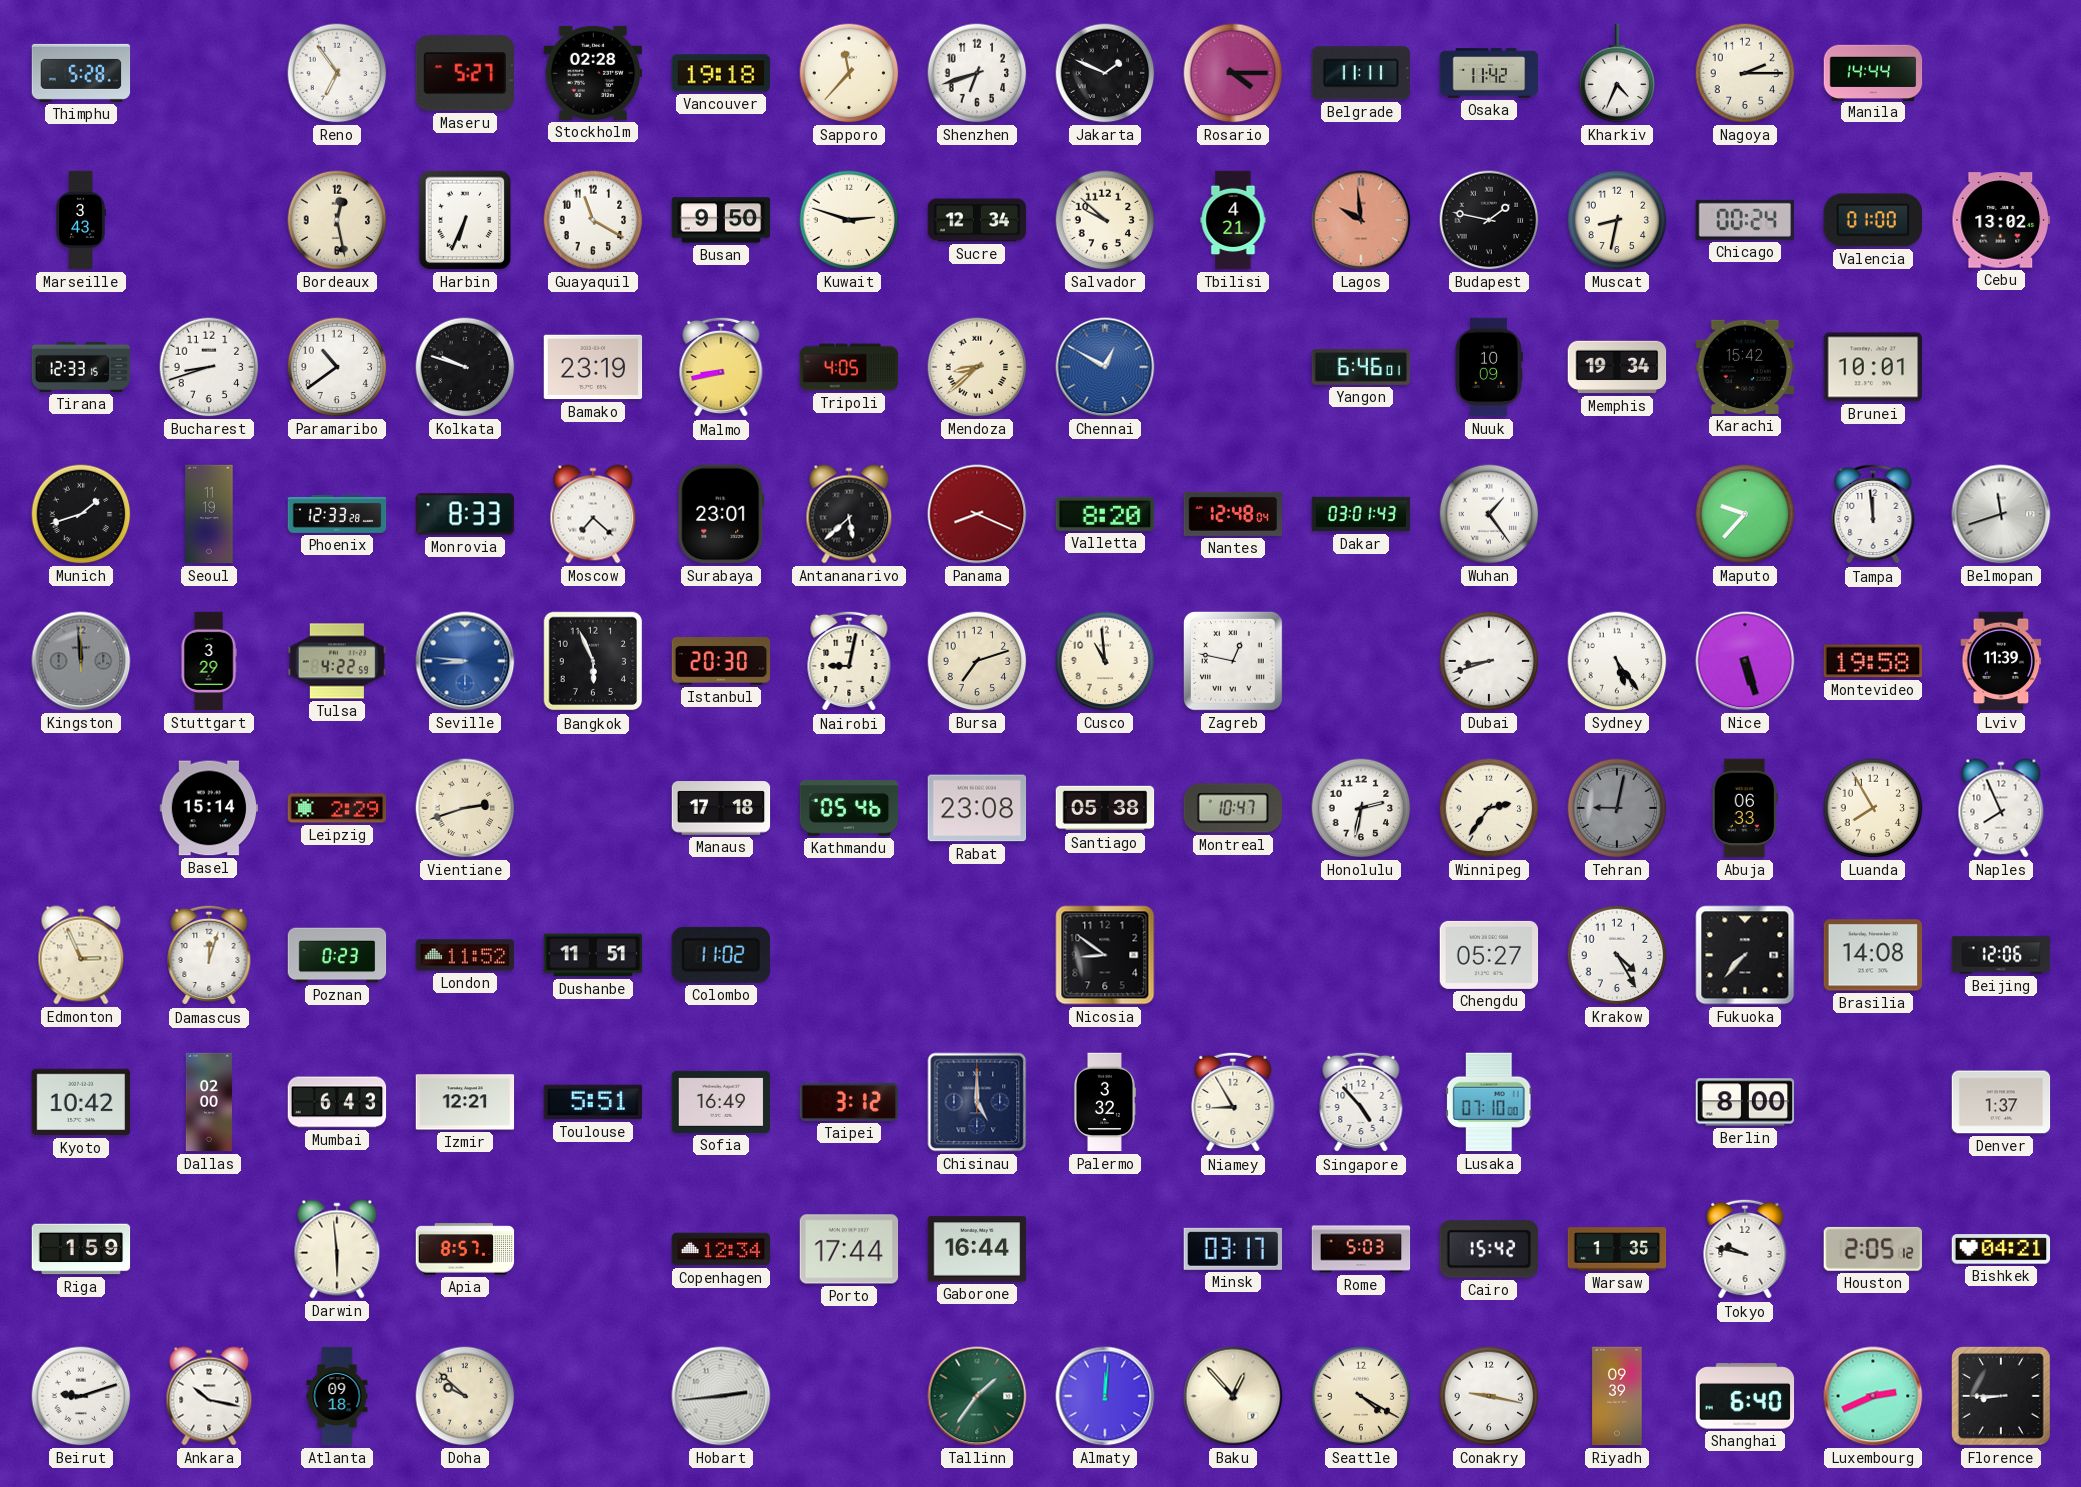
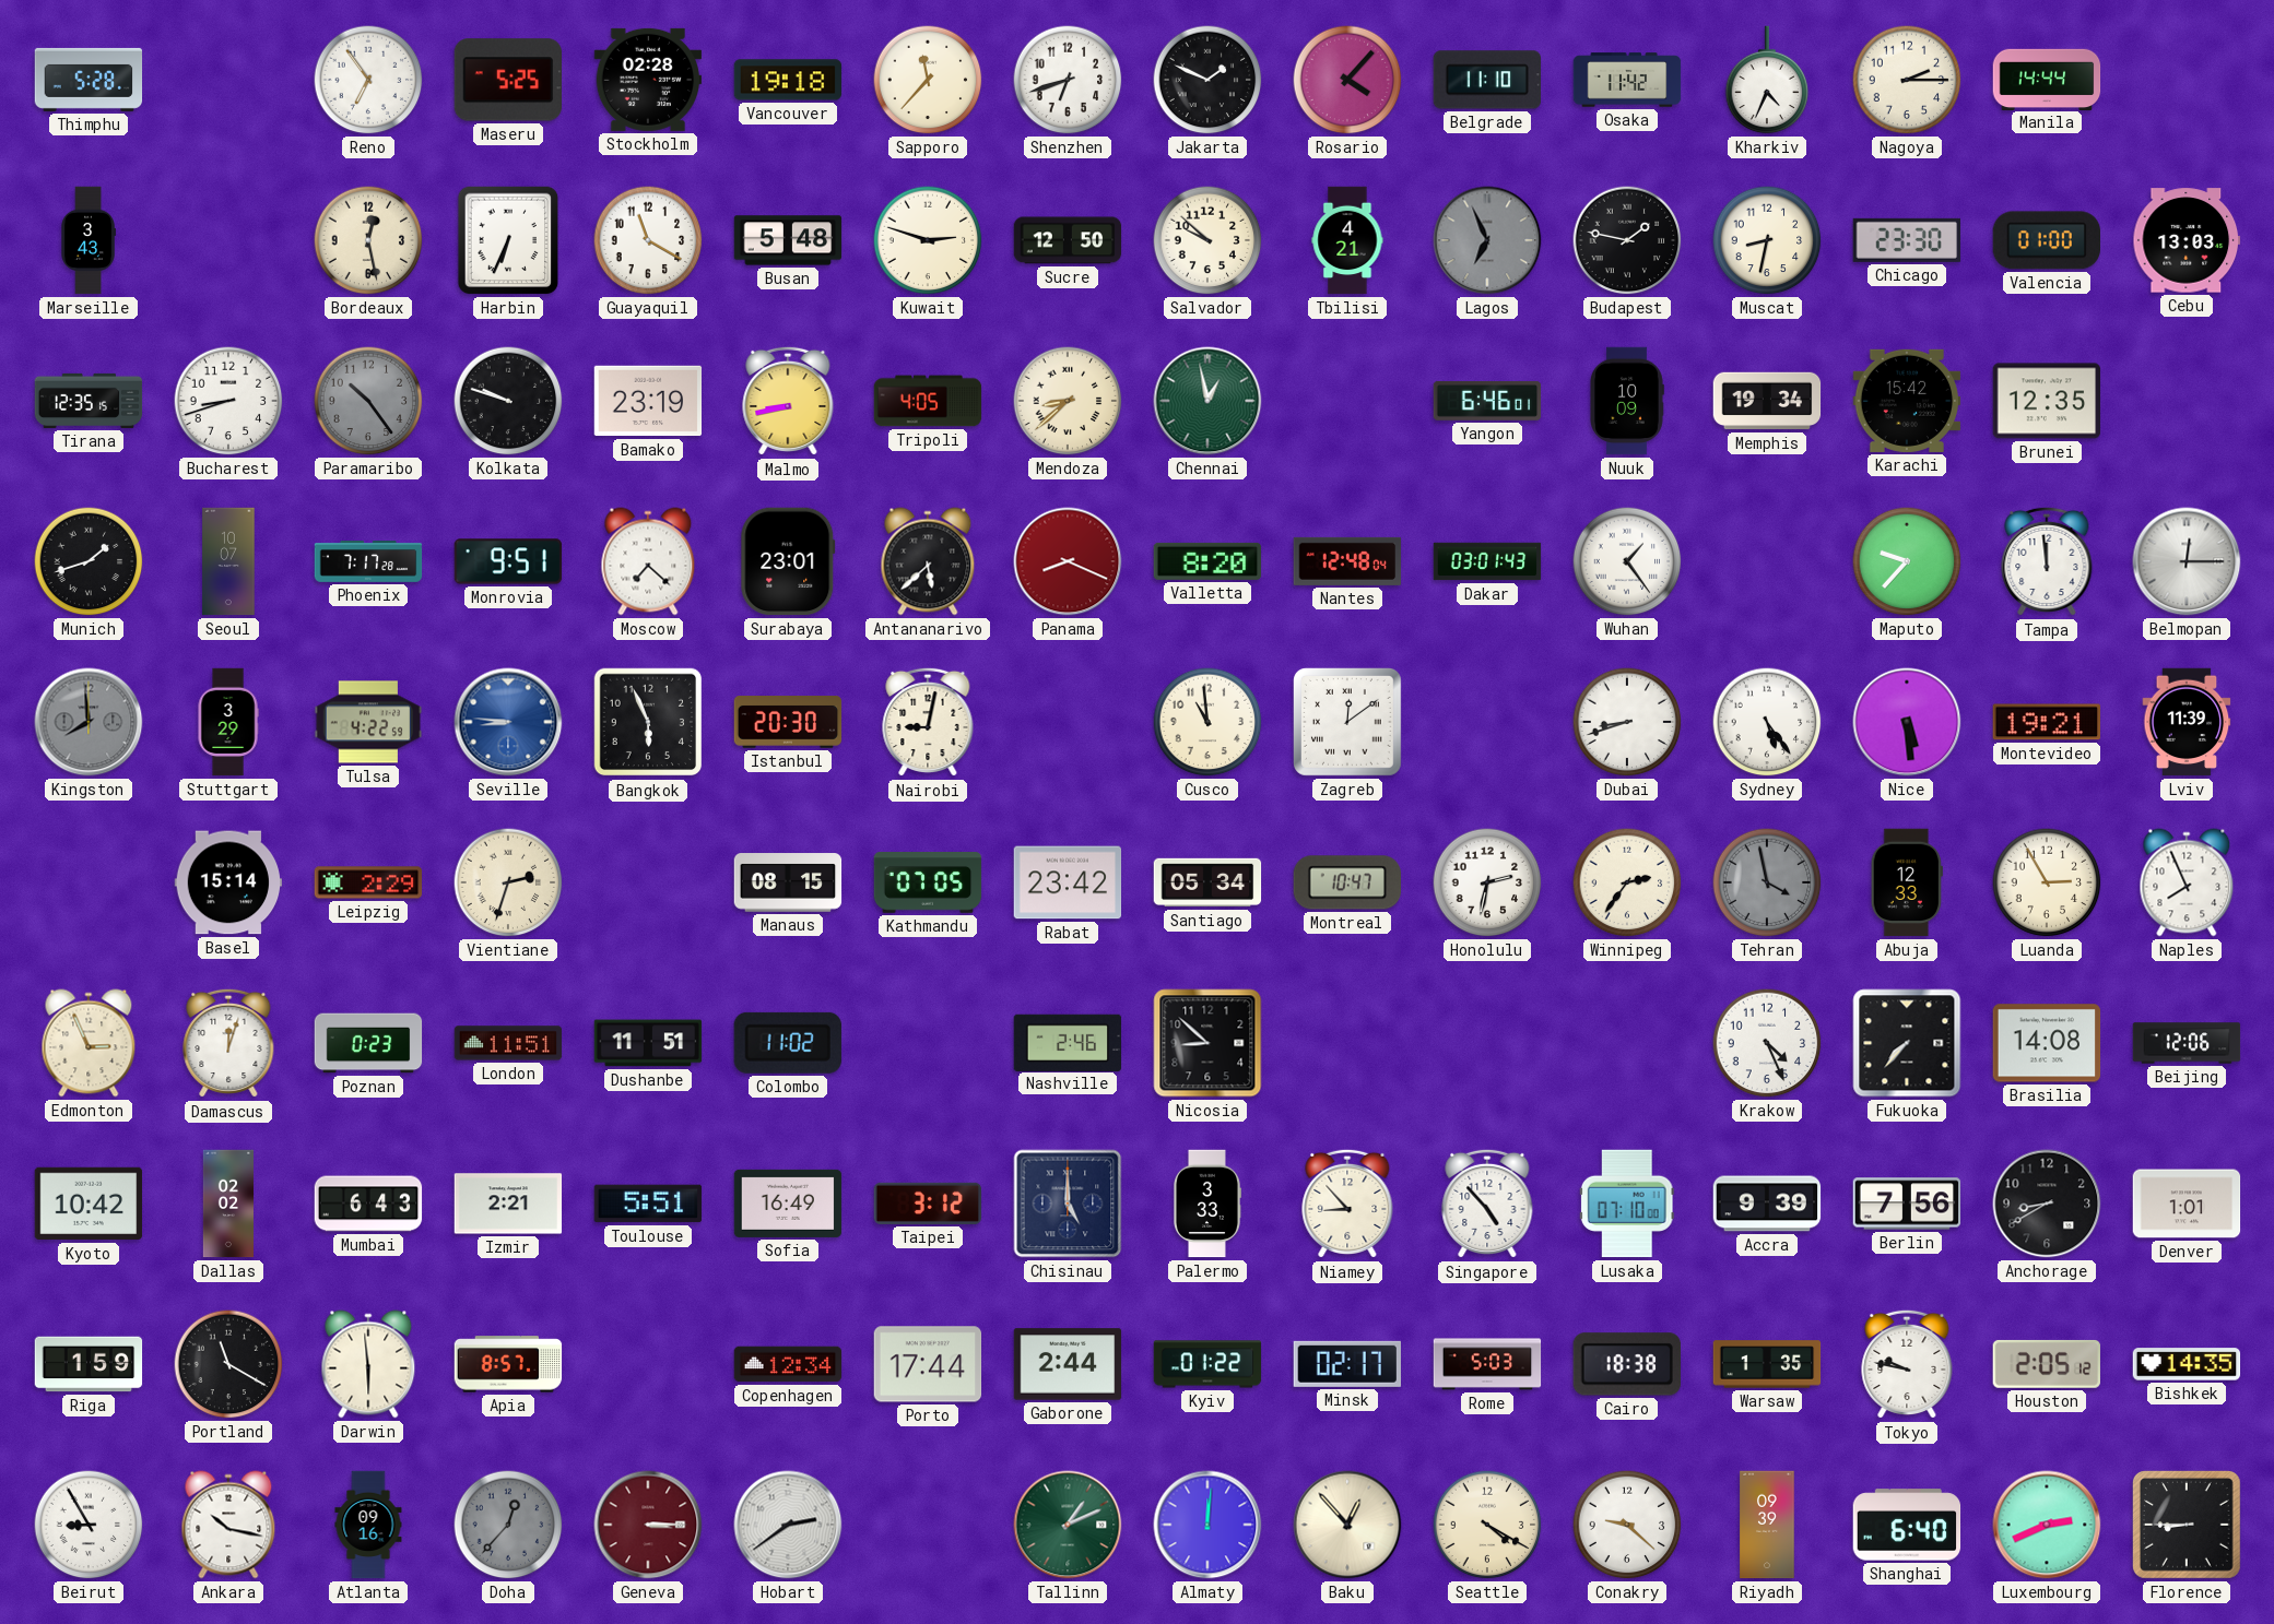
Maseru: 5:27 -> 5:25
Rosario: 4:15 -> 4:07
Belgrade: 11:11 -> 11:10
Busan: 9:50 -> 5:48
Sucre: 12:34 -> 12:50
Lagos: 9:59 -> 6:56
Lagos dial: salmon -> grey
Chicago: 00:24 -> 23:30
Cebu: 13:02 -> 13:03
Tirana: 12:33 -> 12:35
Paramaribo: 10:39 -> 10:24
Paramaribo dial: white -> grey
Chennai: 12:50 -> 12:58
Chennai dial: blue -> green
Brunei: 10:01 -> 12:35
Seoul: 11:19 -> 10:07
Phoenix: 12:33 -> 7:17
Monrovia: 8:33 -> 9:51
Belmopan: 11:42 -> 12:15
Kingston: 11:59 -> 7:59
Bursa: 7:12 -> none
Zagreb: 12:47 -> 12:09
Nice: 5:27 -> 5:29
Montevideo: 19:58 -> 19:21
Vientiane: 2:42 -> 2:33
Manaus: 17:18 -> 08:15
Kathmandu: 05:46 -> 07:05
Rabat: 23:08 -> 23:42
Santiago: 05:38 -> 05:34
Tehran: 9:02 -> 3:58
Abuja: 06:33 -> 12:33
Luanda: 7:55 -> 2:55
London: 11:52 -> 11:51
Nashville: none -> 2:46
Nicosia: 8:51 -> 8:52
Chengdu: 05:27 -> none
Krakow: 4:25 -> 4:26
Dallas: 02:00 -> 02:02
Izmir: 12:21 -> 2:21
Palermo: 3:32 -> 3:33
Niamey: 8:55 -> 8:53
Accra: none -> 9:39
Berlin: 8:00 -> 7:56
Anchorage: none -> 8:40
Denver: 1:37 -> 1:01
Portland: none -> 11:20
Gaborone: 16:44 -> 2:44
Kyiv: none -> 01:22
Minsk: 03:17 -> 02:17
Cairo: 15:42 -> 18:38
Bishkek: 04:21 -> 14:35
Beirut: 9:12 -> 8:55
Atlanta: 09:18 -> 09:16
Doha: 9:52 -> 12:37
Doha dial: cream -> grey
Geneva: none -> 3:15
Hobart: 2:44 -> 2:39
Tallinn: 1:36 -> 1:11
Conakry: 9:17 -> 9:22
